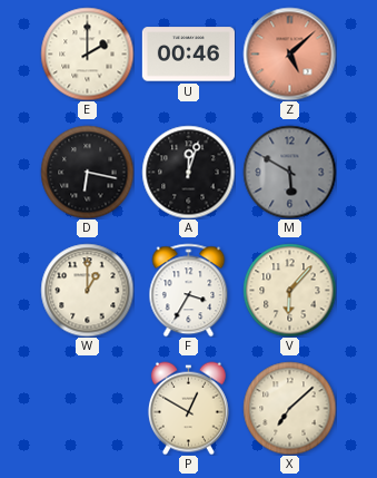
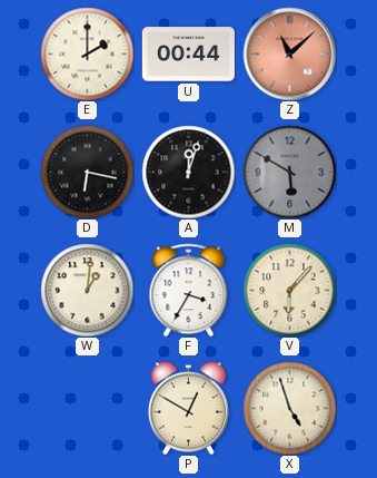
U: 00:46 -> 00:44
Z: 5:08 -> 11:08
W: 1:00 -> 1:01
X: 7:08 -> 4:57
